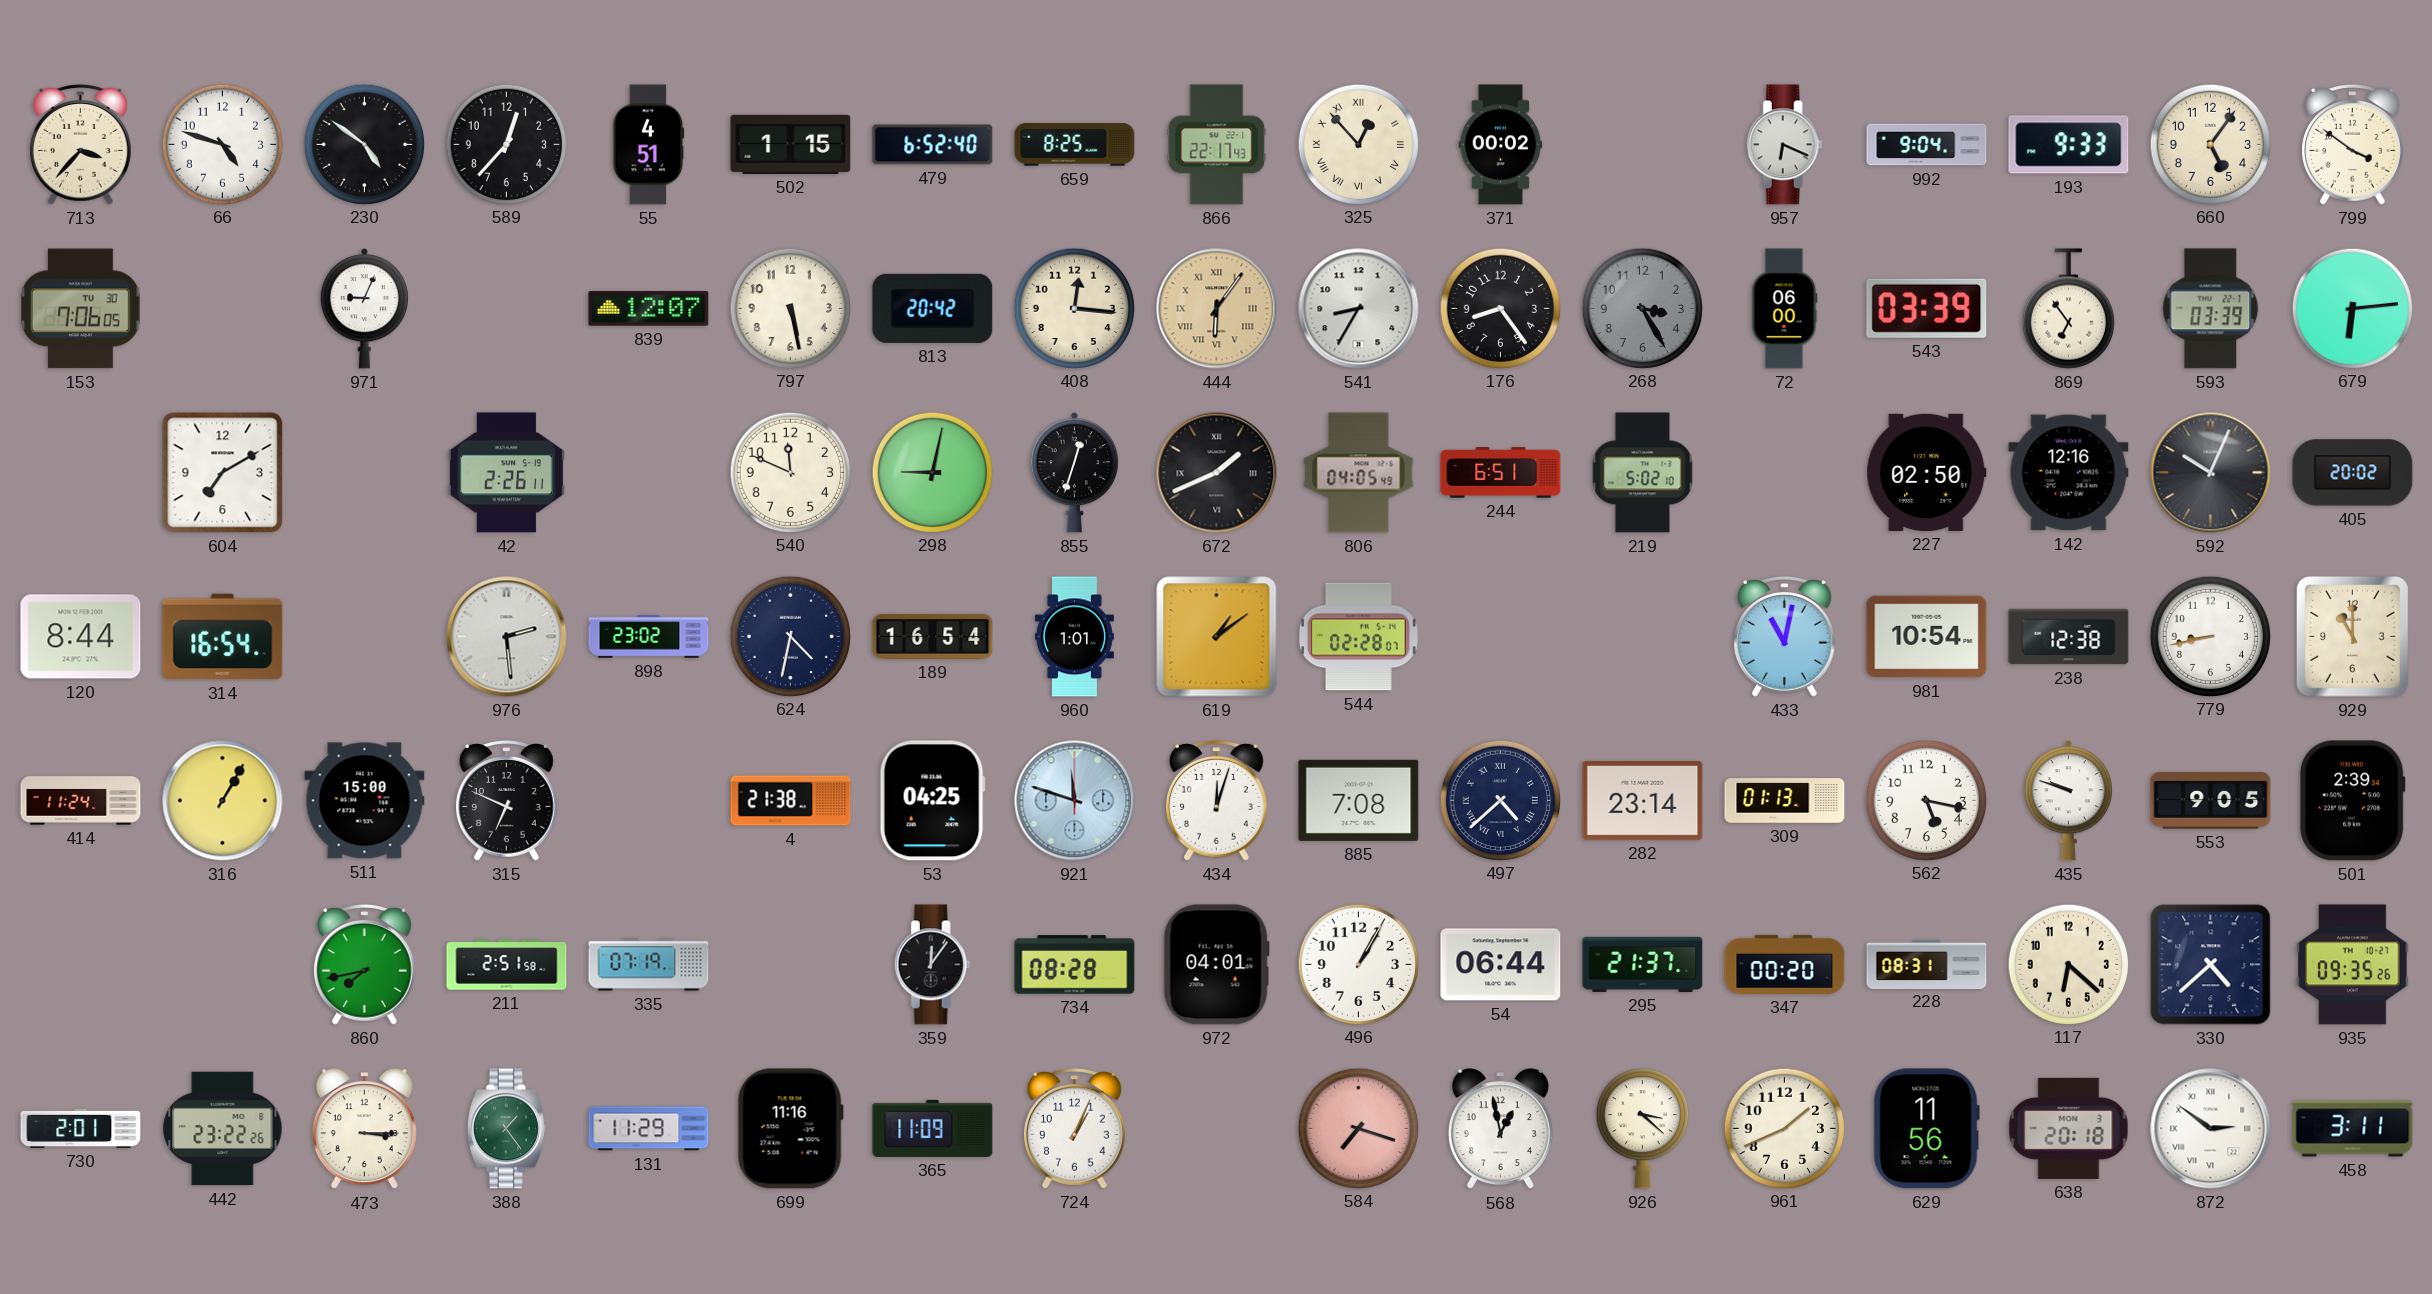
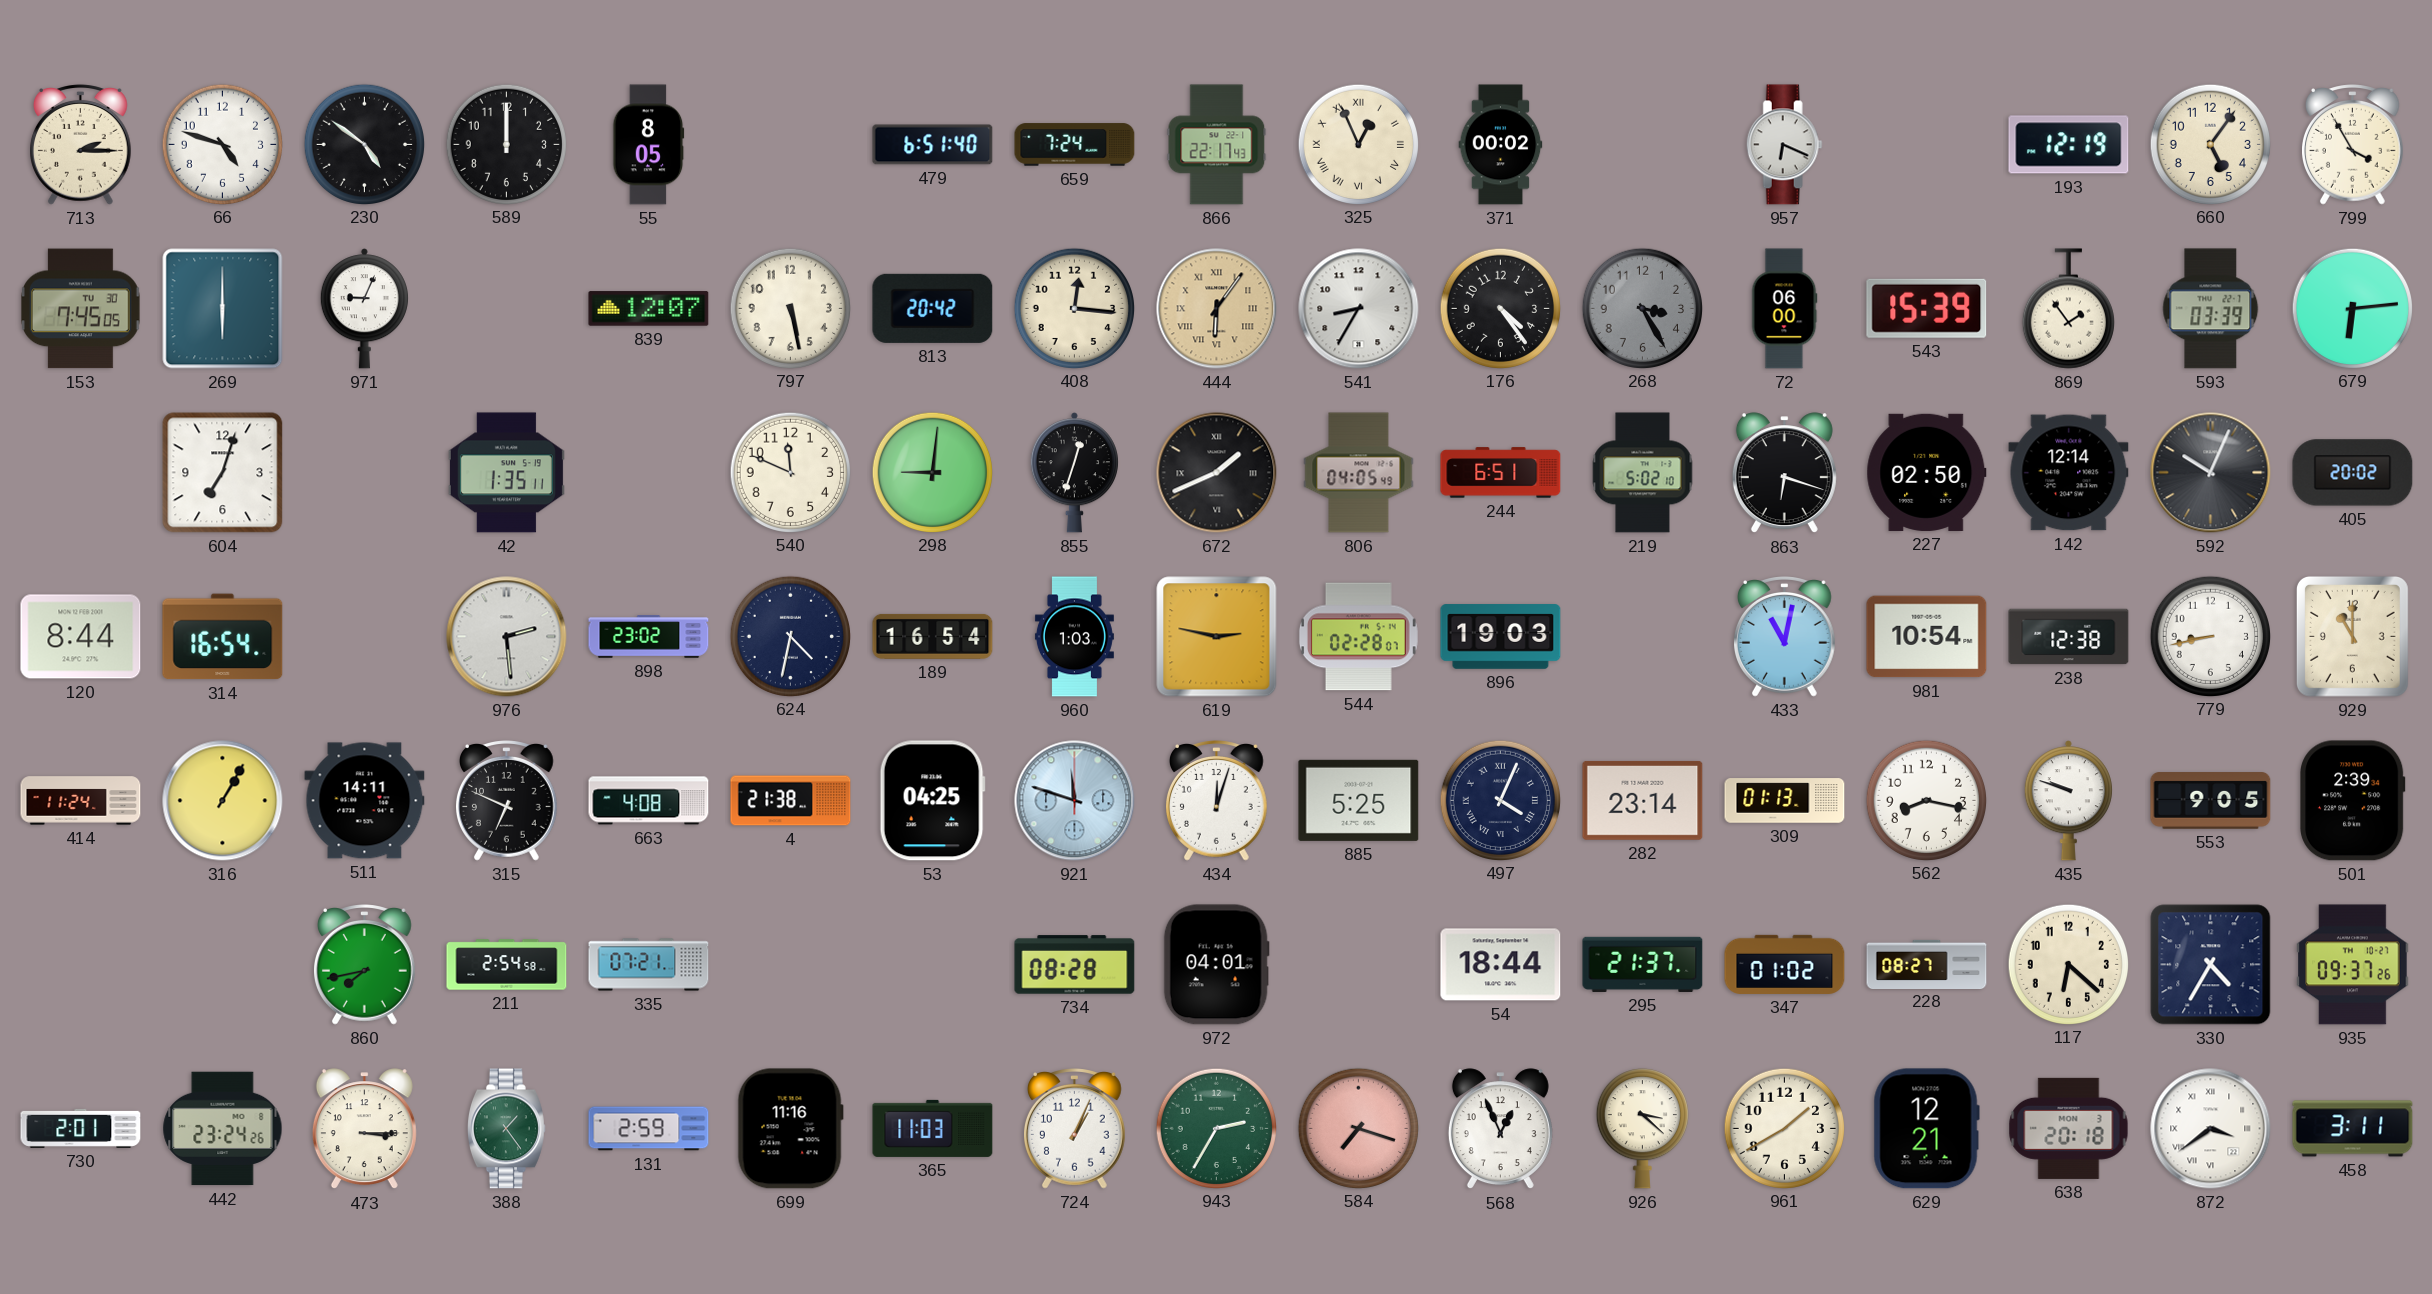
713: 3:37 -> 2:15
589: 12:37 -> 12:00
55: 4:51 -> 8:05
502: 1:15 -> none
479: 6:52 -> 6:51
659: 8:25 -> 7:24
325: 12:53 -> 12:56
992: 9:04 -> none
193: 9:33 -> 12:19
799: 3:51 -> 3:55
153: 7:06 -> 7:45
269: none -> 6:00
176: 8:24 -> 4:24
543: 03:39 -> 15:39
869: 6:54 -> 1:54
604: 7:10 -> 7:03
42: 2:26 -> 1:35
298: 9:02 -> 9:01
863: none -> 6:18
142: 12:16 -> 12:14
960: 1:01 -> 1:03
619: 1:09 -> 2:47
896: none -> 19:03
511: 15:00 -> 14:11
663: none -> 4:08
885: 7:08 -> 5:25
497: 4:38 -> 4:04
562: 5:17 -> 8:17
211: 2:51 -> 2:54
335: 07:19 -> 07:21
359: 12:06 -> none
496: 1:05 -> none
54: 06:44 -> 18:44
347: 00:20 -> 01:02
228: 08:31 -> 08:27
330: 4:38 -> 4:35
935: 09:35 -> 09:37
442: 23:22 -> 23:24
131: 11:29 -> 2:59
365: 11:09 -> 11:03
943: none -> 2:35
568: 12:58 -> 12:56
961: 1:41 -> 1:40
629: 11:56 -> 12:21
872: 2:51 -> 3:39
